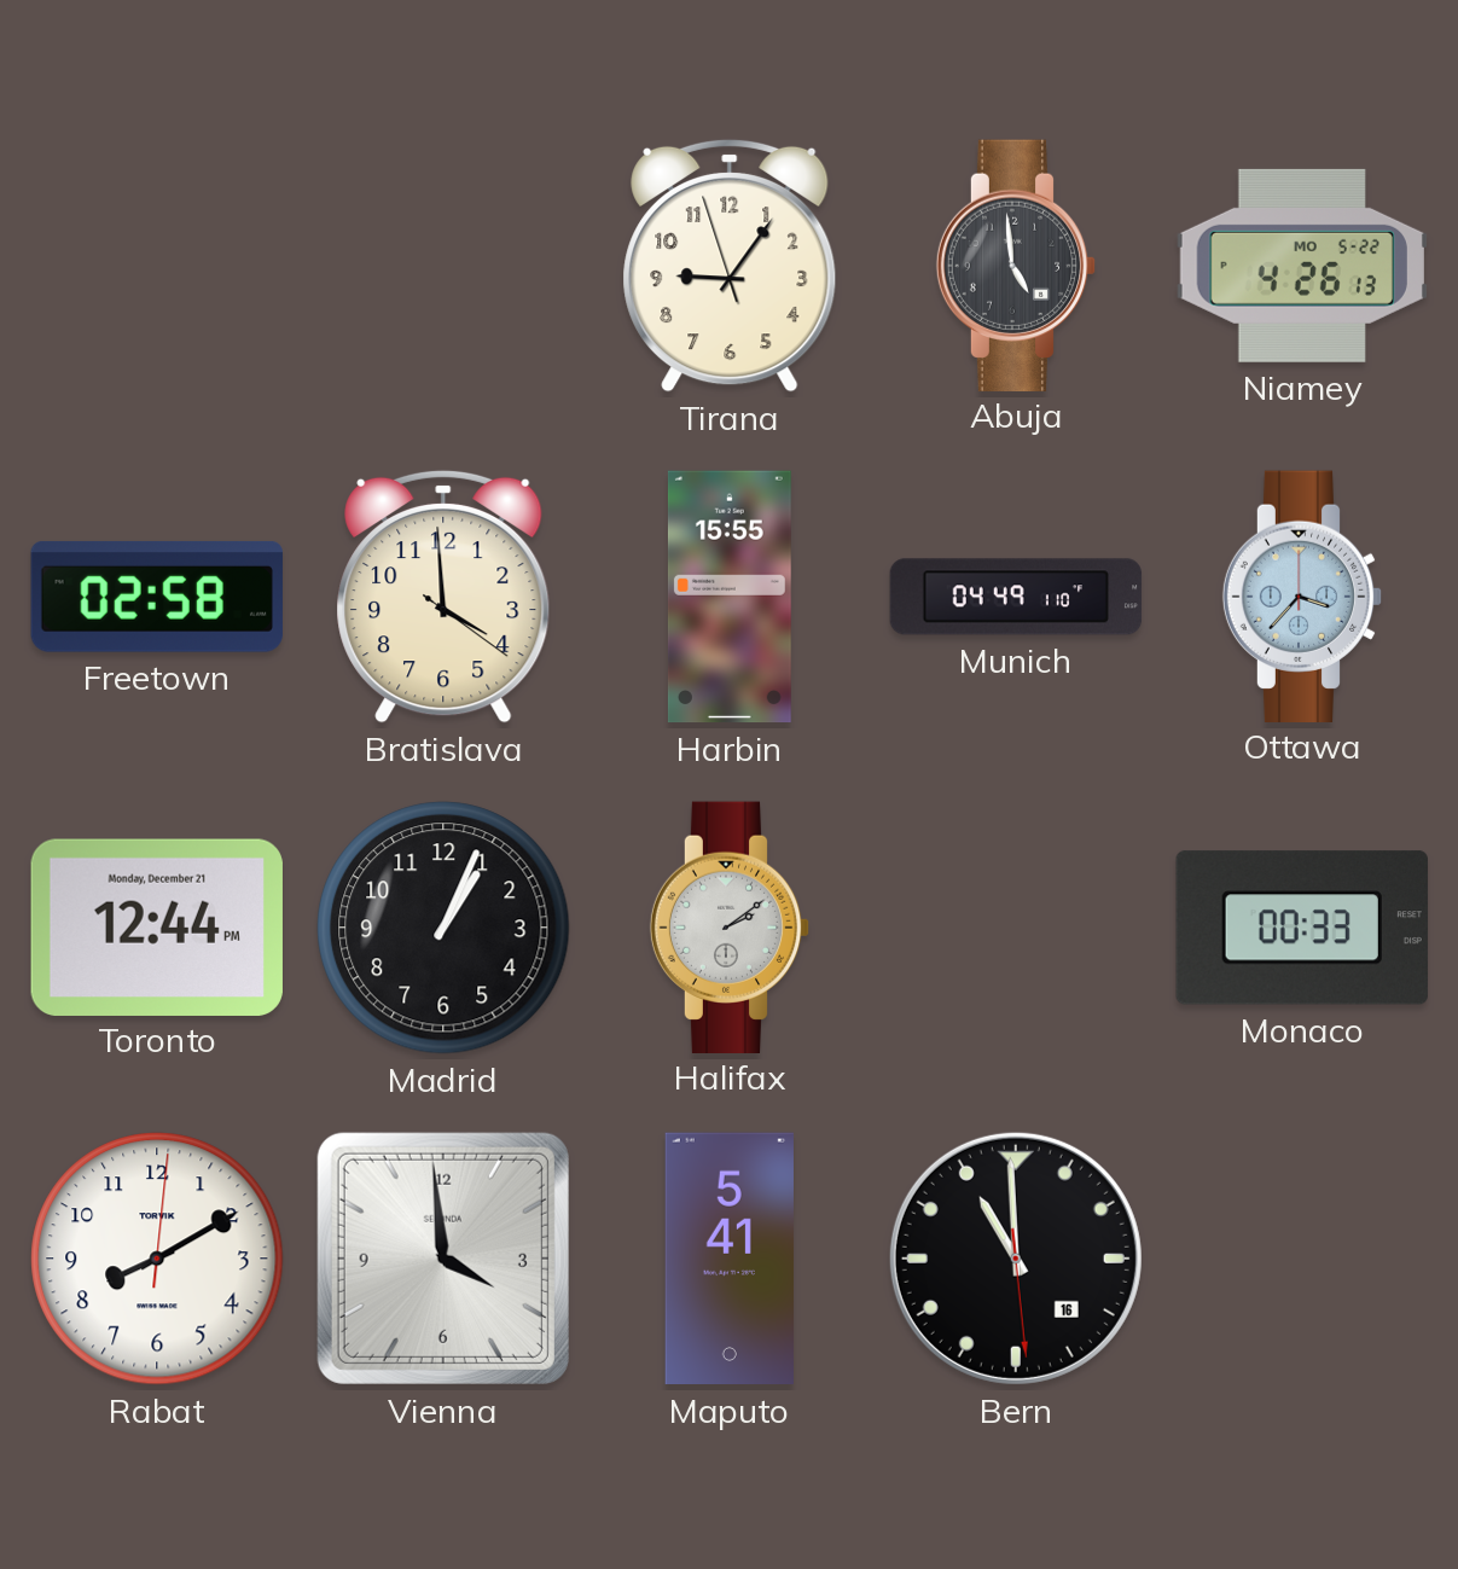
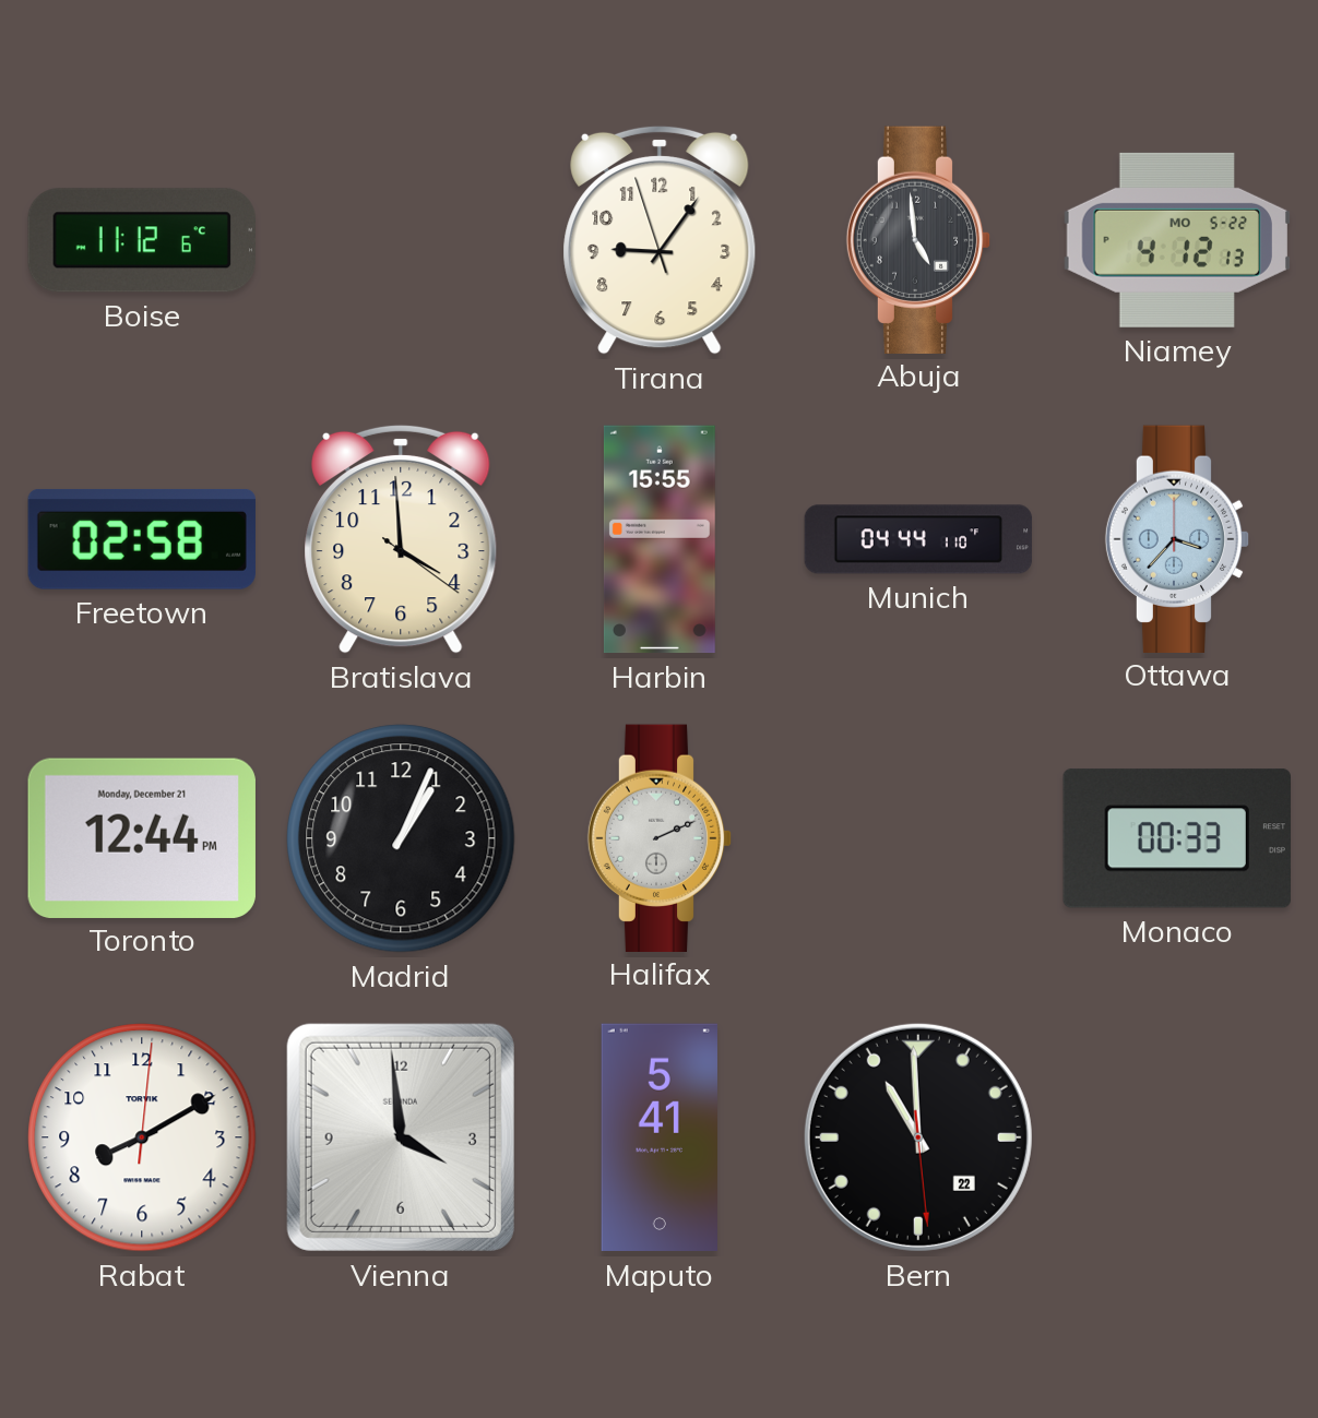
Boise: none -> 11:12
Niamey: 4:26 -> 4:12
Munich: 04:49 -> 04:44
Halifax: 2:09 -> 2:11
Bern date: 16 -> 22
